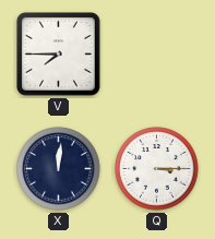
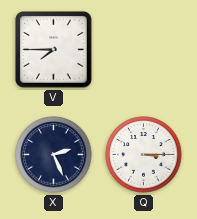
X: 12:01 -> 2:26
